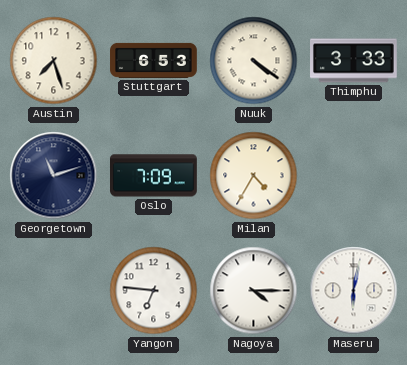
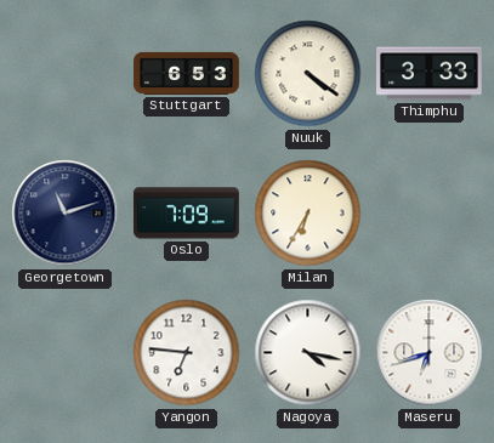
Austin: 7:27 -> none
Milan: 4:35 -> 6:35
Nagoya: 4:15 -> 4:17
Maseru: 6:02 -> 6:42
